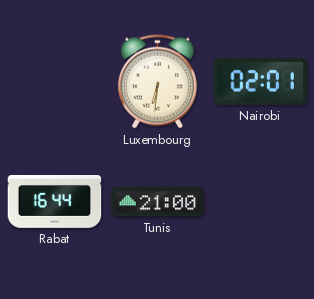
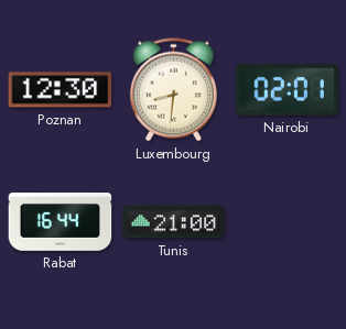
Poznan: none -> 12:30
Luxembourg: 6:31 -> 8:31
